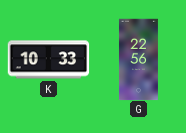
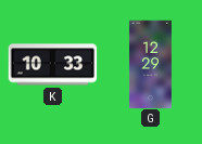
G: 22:56 -> 12:29
